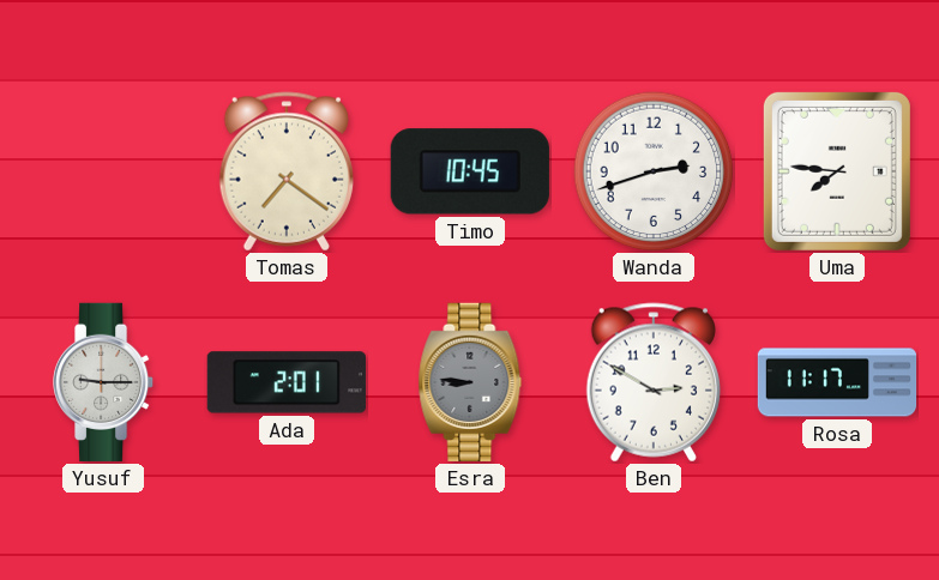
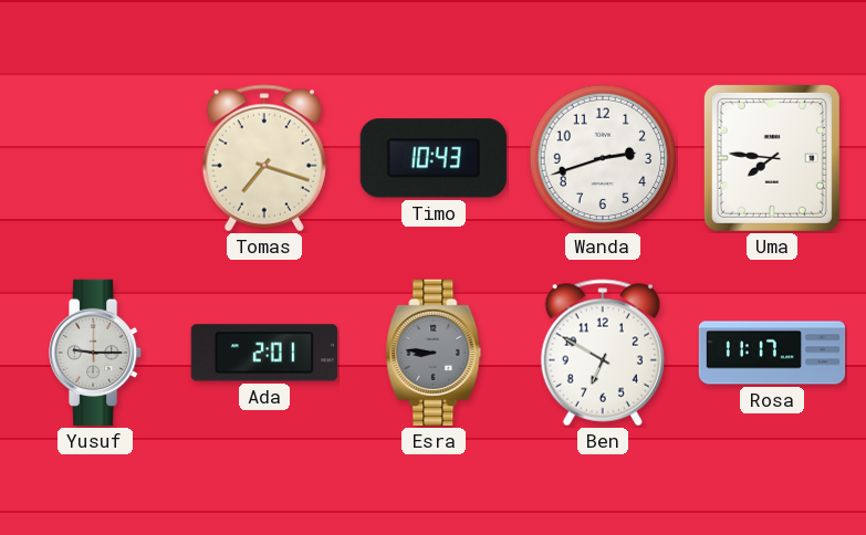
Tomas: 7:21 -> 7:18
Timo: 10:45 -> 10:43
Ben: 2:50 -> 6:50
